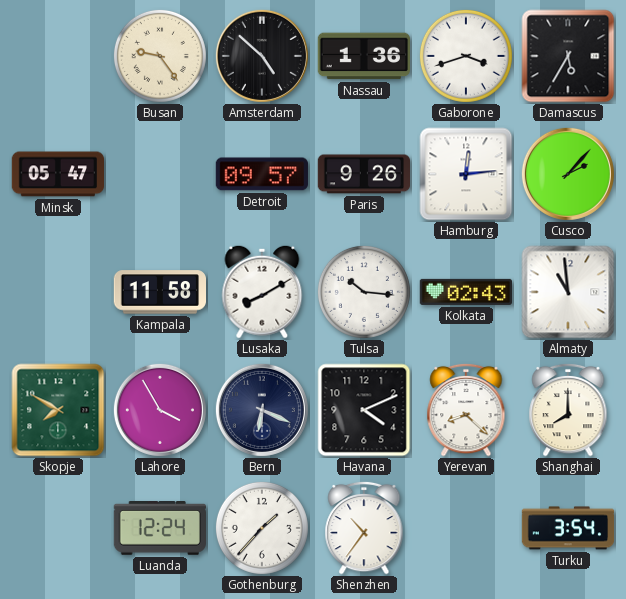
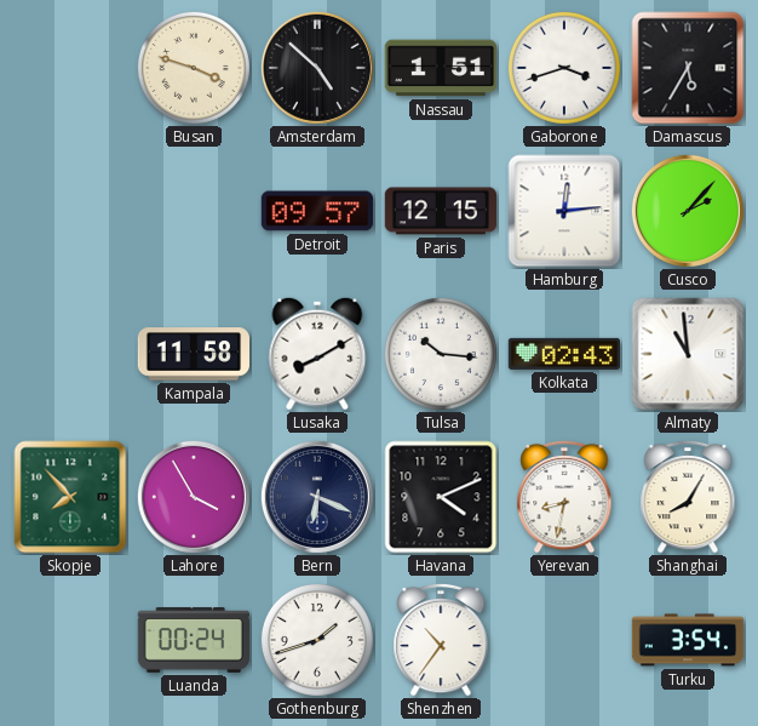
Busan: 9:24 -> 3:48
Nassau: 1:36 -> 1:51
Minsk: 05:47 -> none
Paris: 9:26 -> 12:15
Skopje: 7:50 -> 7:53
Yerevan: 8:22 -> 8:32
Shanghai: 8:00 -> 8:05
Luanda: 12:24 -> 00:24
Gothenburg: 1:37 -> 1:42
